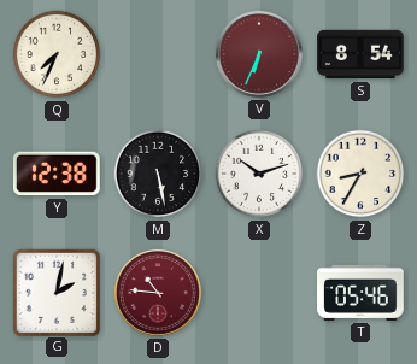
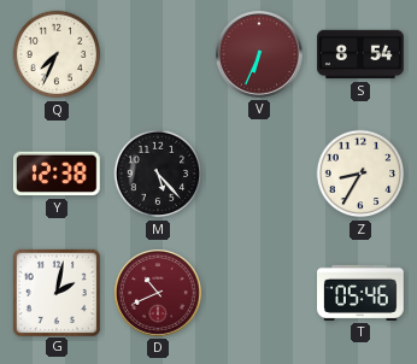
M: 5:28 -> 5:23
X: 10:12 -> none
D: 10:46 -> 10:41
